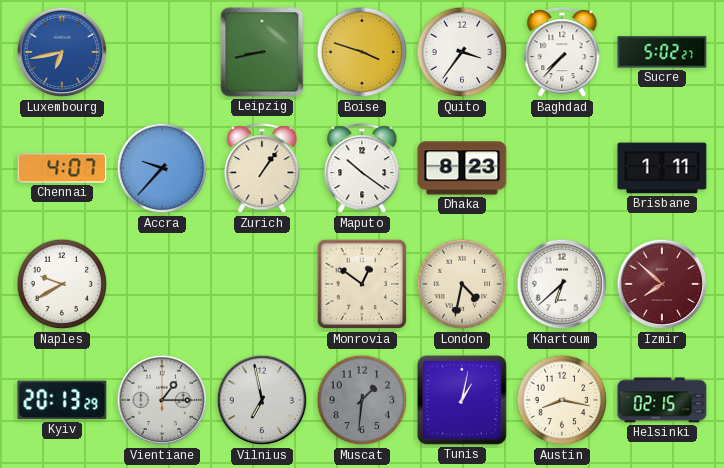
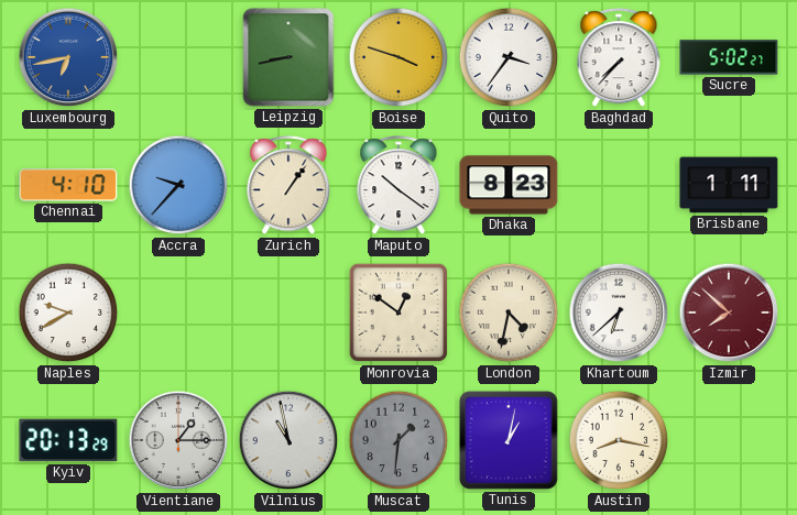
Chennai: 4:07 -> 4:10
Vilnius: 6:58 -> 10:58
Helsinki: 02:15 -> none
